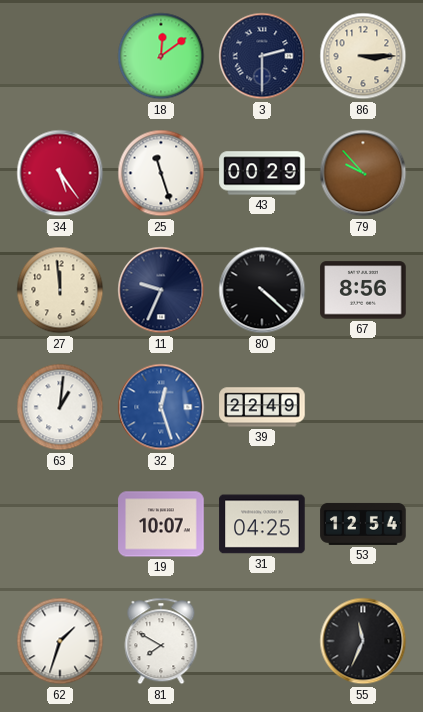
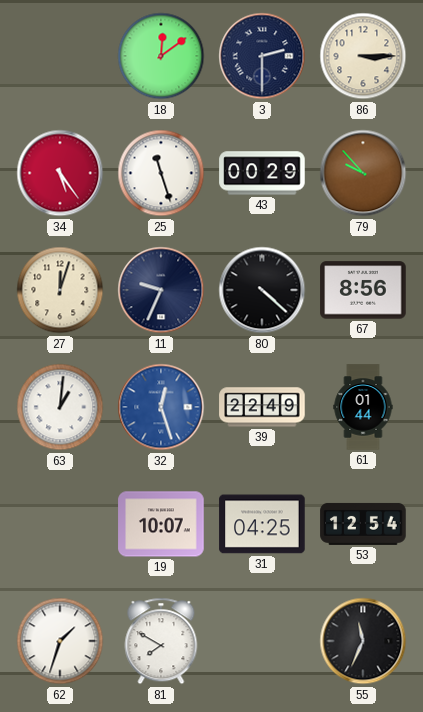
27: 11:59 -> 12:03
61: none -> 01:44
